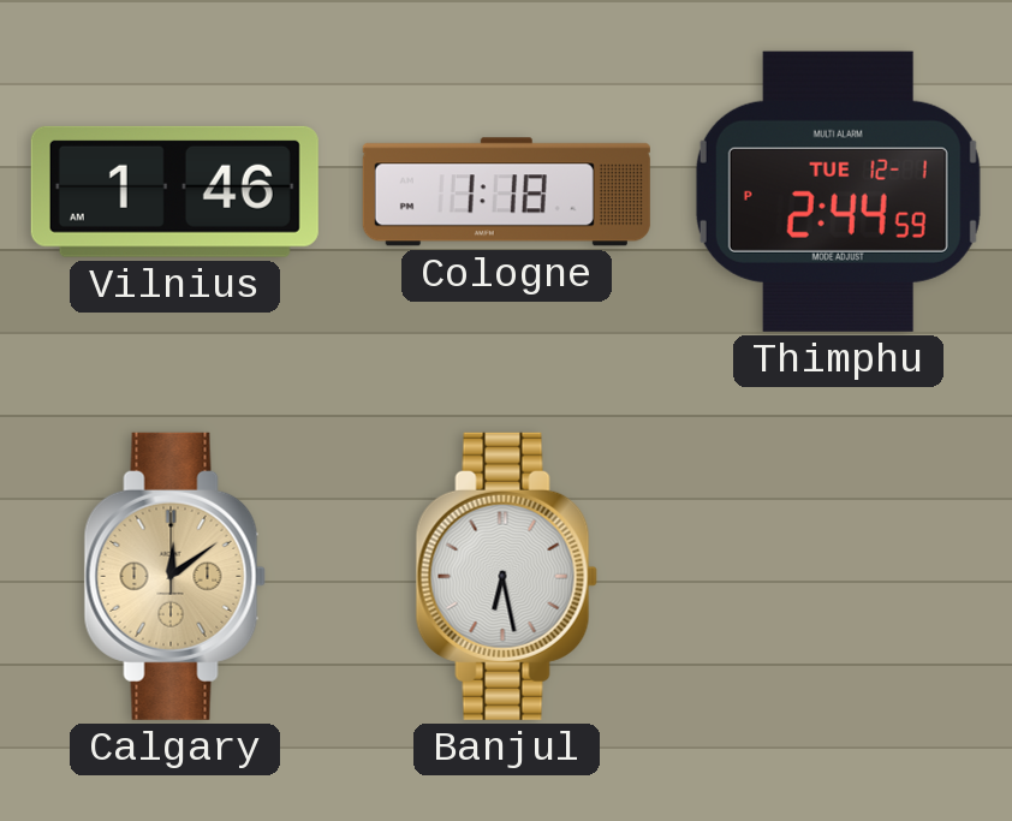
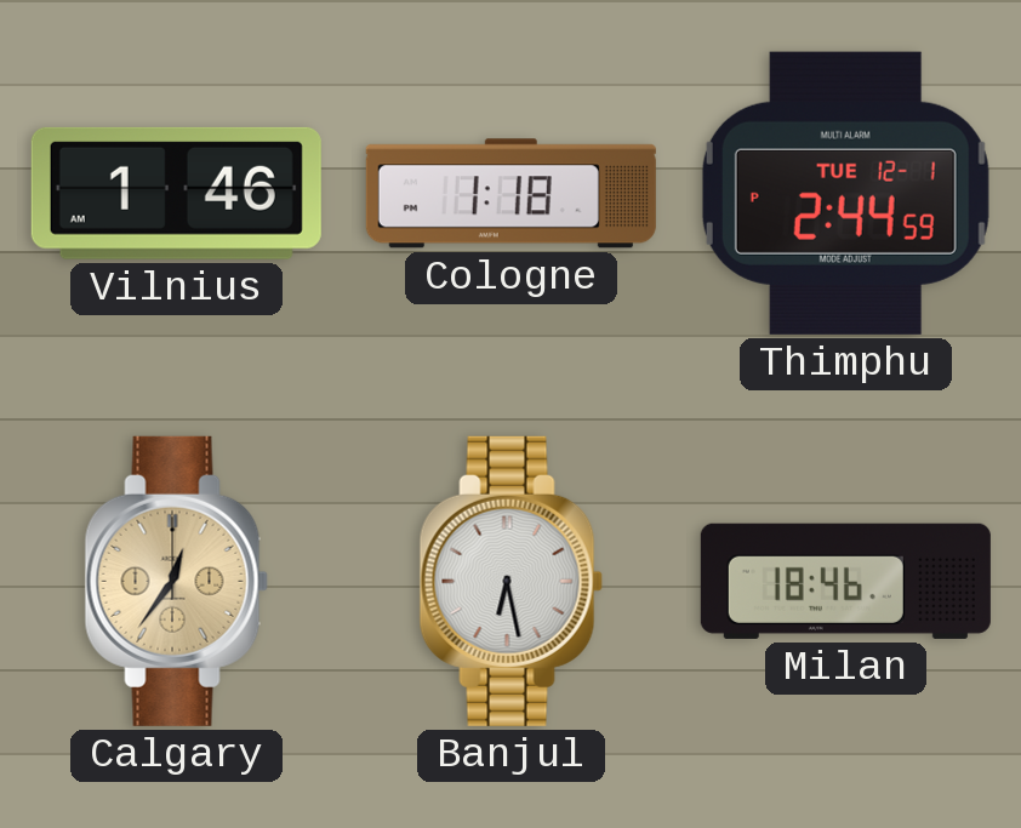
Calgary: 12:09 -> 12:36
Milan: none -> 18:46
